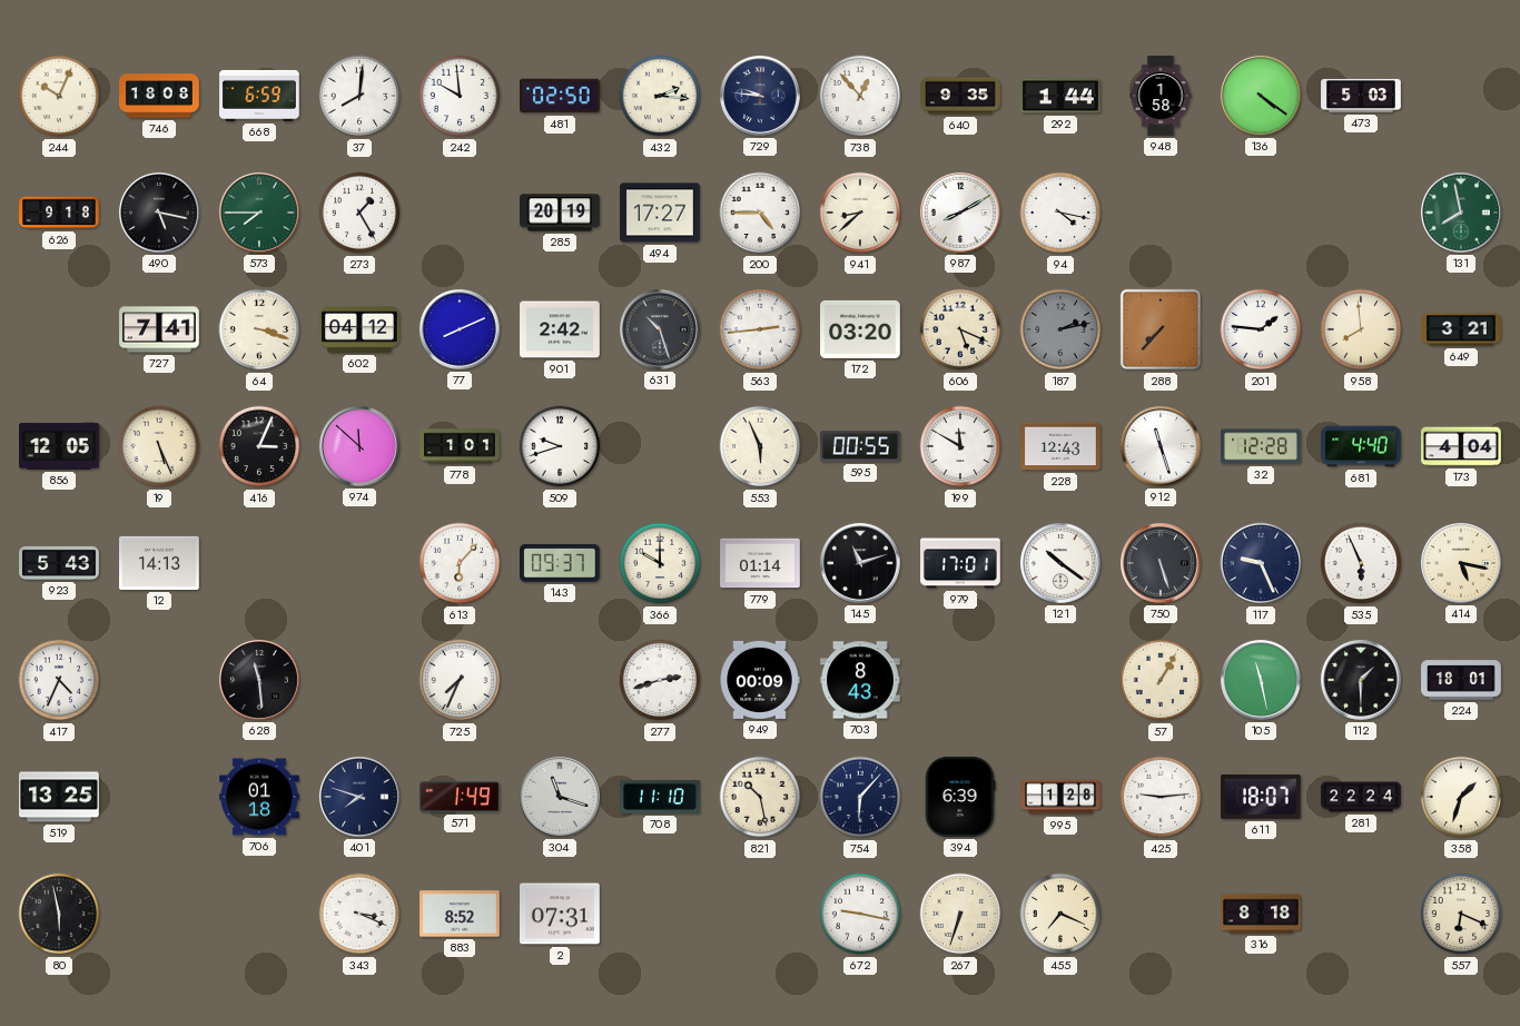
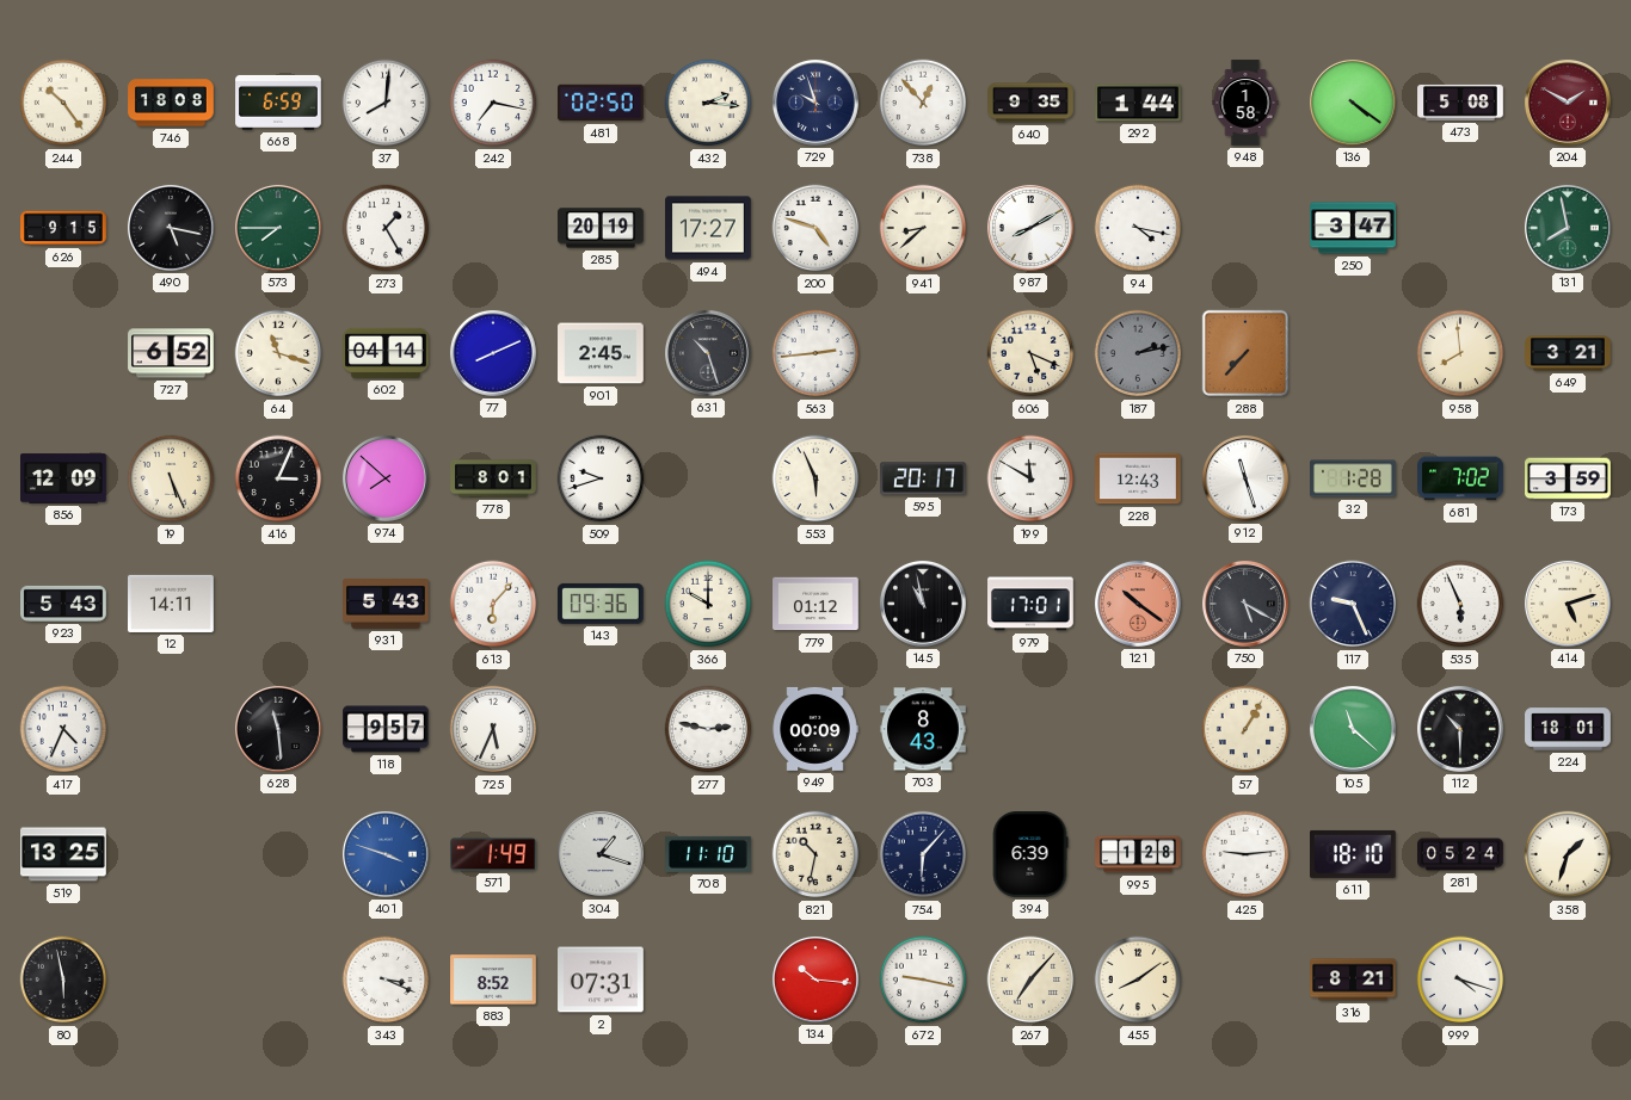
244: 10:04 -> 10:24
242: 9:59 -> 7:17
729: 9:46 -> 9:57
473: 5:03 -> 5:08
204: none -> 1:50
626: 9:18 -> 9:15
200: 4:45 -> 4:48
250: none -> 3:47
727: 7:41 -> 6:52
64: 3:18 -> 11:18
602: 04:12 -> 04:14
901: 2:42 -> 2:45
172: 03:20 -> none
201: 1:46 -> none
856: 12:05 -> 12:09
974: 11:52 -> 7:52
778: 1:01 -> 8:01
595: 00:55 -> 20:17
32: 12:28 -> 1:28
681: 4:40 -> 7:02
173: 4:04 -> 3:59
12: 14:13 -> 14:11
931: none -> 5:43
143: 09:37 -> 09:36
779: 01:14 -> 01:12
145: 11:12 -> 10:58
121 dial: white -> salmon
750: 5:27 -> 5:20
414: 5:17 -> 5:12
118: none -> 9:57
725: 7:34 -> 5:34
277: 2:42 -> 2:47
105: 11:28 -> 11:22
112: 1:30 -> 10:30
706: 01:18 -> none
401: 7:48 -> 3:48
401 dial: navy -> blue
304: 11:18 -> 1:18
821: 10:28 -> 10:32
611: 18:07 -> 18:10
281: 22:24 -> 05:24
134: none -> 10:16
267: 6:33 -> 7:07
455: 7:19 -> 8:09
316: 8:18 -> 8:21
999: none -> 4:18
557: 6:19 -> none
